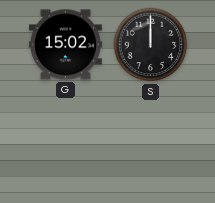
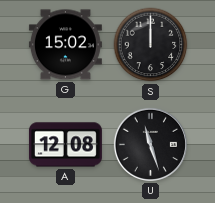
A: none -> 12:08
U: none -> 11:27
